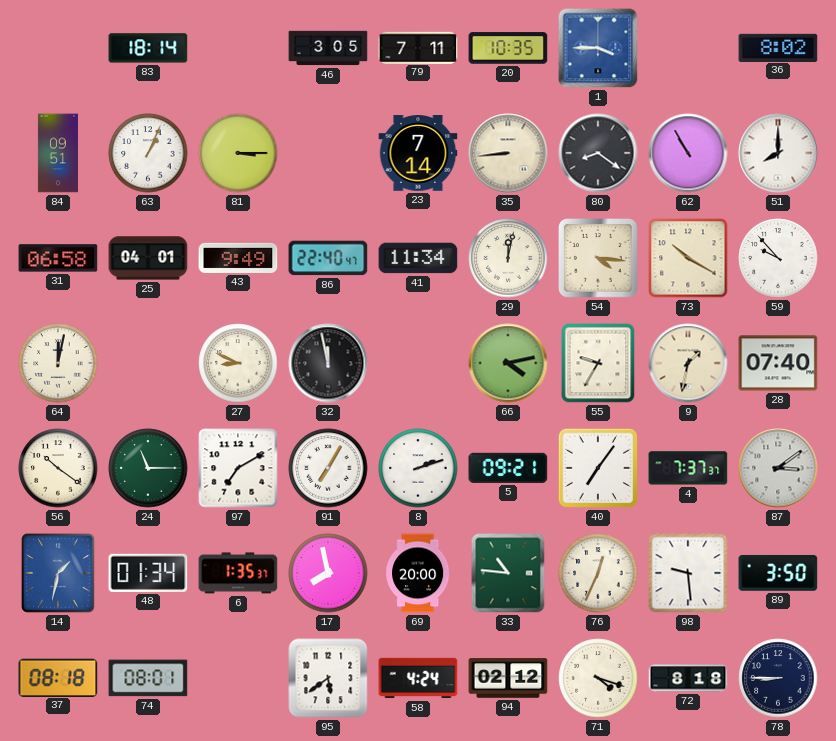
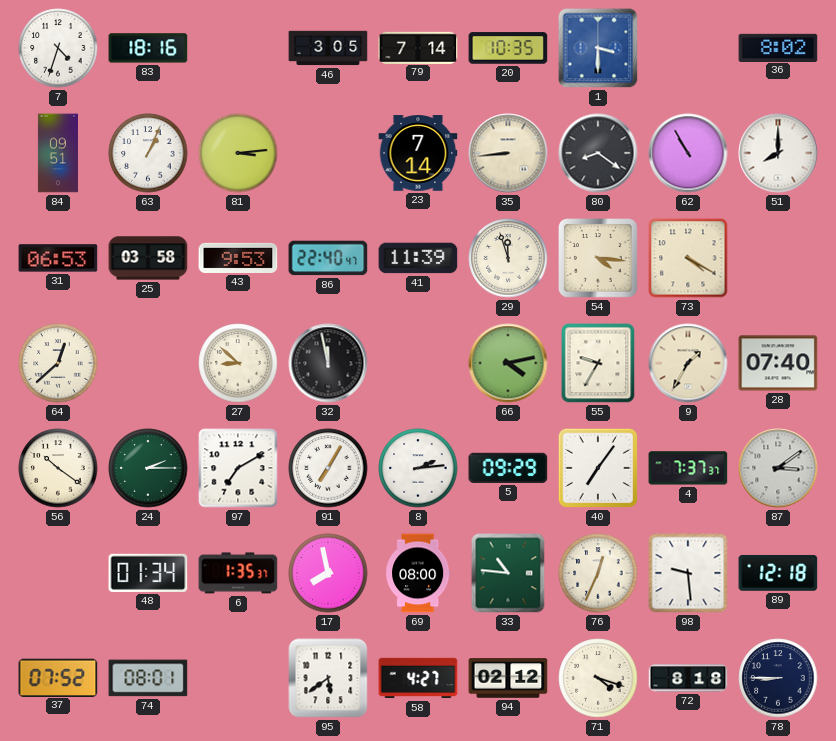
7: none -> 4:33
83: 18:14 -> 18:16
79: 7:11 -> 7:14
1: 3:45 -> 3:30
81: 3:15 -> 3:14
31: 06:58 -> 06:53
25: 04:01 -> 03:58
43: 9:49 -> 9:53
41: 11:34 -> 11:39
29: 12:02 -> 11:57
73: 10:20 -> 4:20
59: 9:53 -> none
64: 12:02 -> 12:38
27: 8:49 -> 8:52
9: 1:32 -> 1:35
24: 11:15 -> 2:15
8: 2:12 -> 2:14
5: 09:21 -> 09:29
14: 1:32 -> none
69: 20:00 -> 08:00
89: 3:50 -> 12:18
37: 08:18 -> 07:52
58: 4:24 -> 4:27
